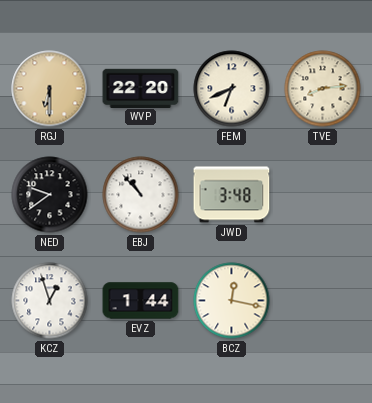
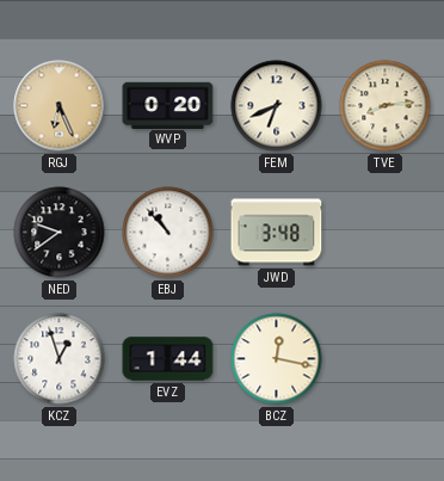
RGJ: 6:30 -> 6:26
WVP: 22:20 -> 0:20
